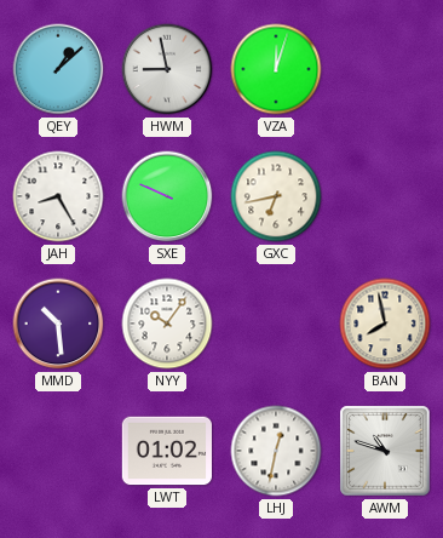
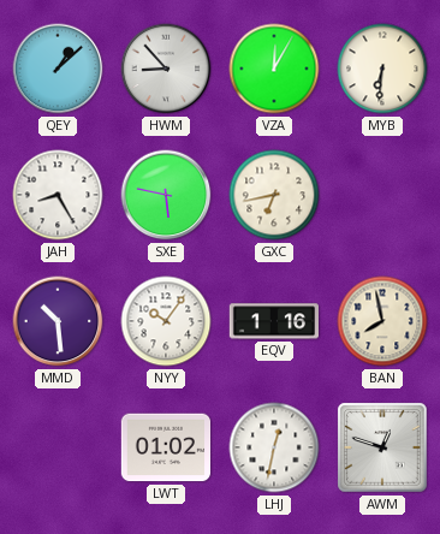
HWM: 8:58 -> 8:53
VZA: 12:03 -> 12:05
MYB: none -> 6:31
SXE: 9:49 -> 5:47
EQV: none -> 1:16
AWM: 10:48 -> 12:48
